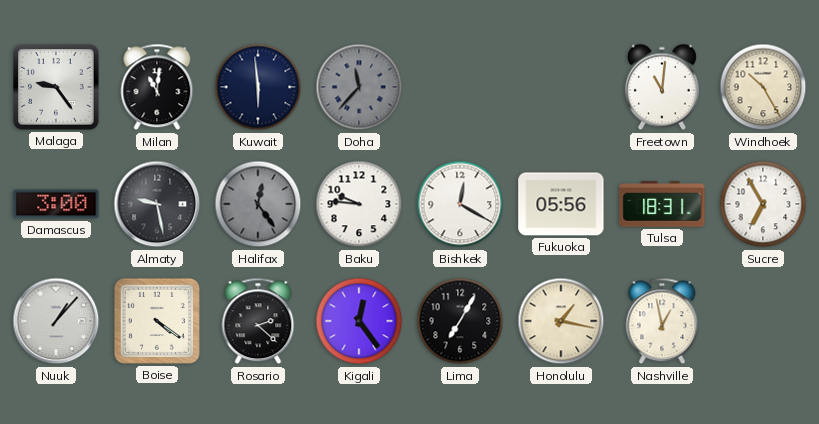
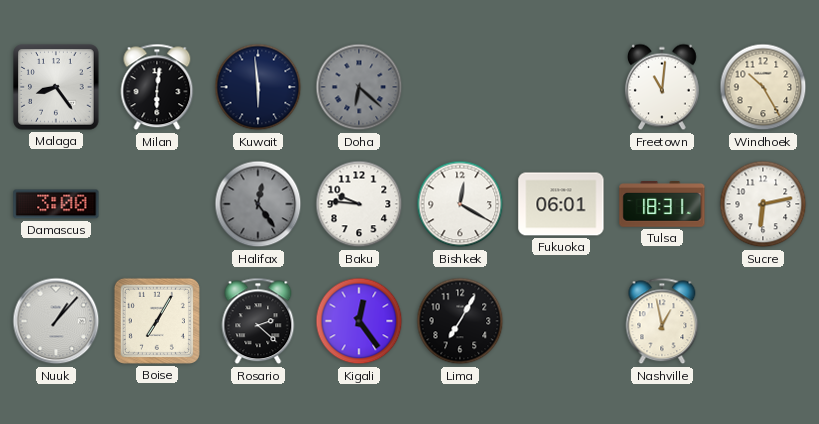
Malaga: 9:24 -> 8:24
Milan: 11:01 -> 6:01
Doha: 11:37 -> 6:22
Almaty: 9:28 -> none
Fukuoka: 05:56 -> 06:01
Sucre: 6:55 -> 6:13
Boise: 4:21 -> 7:05
Honolulu: 1:17 -> none
